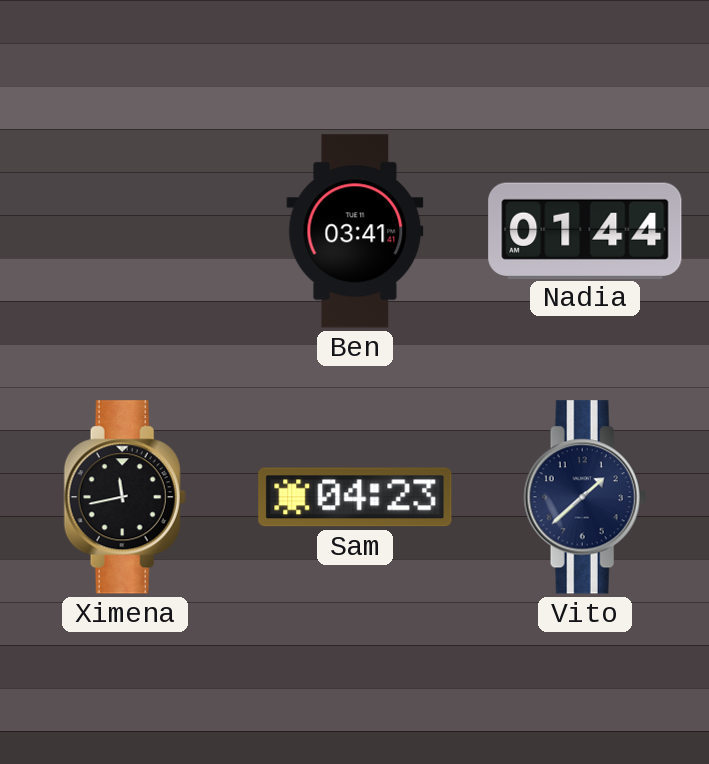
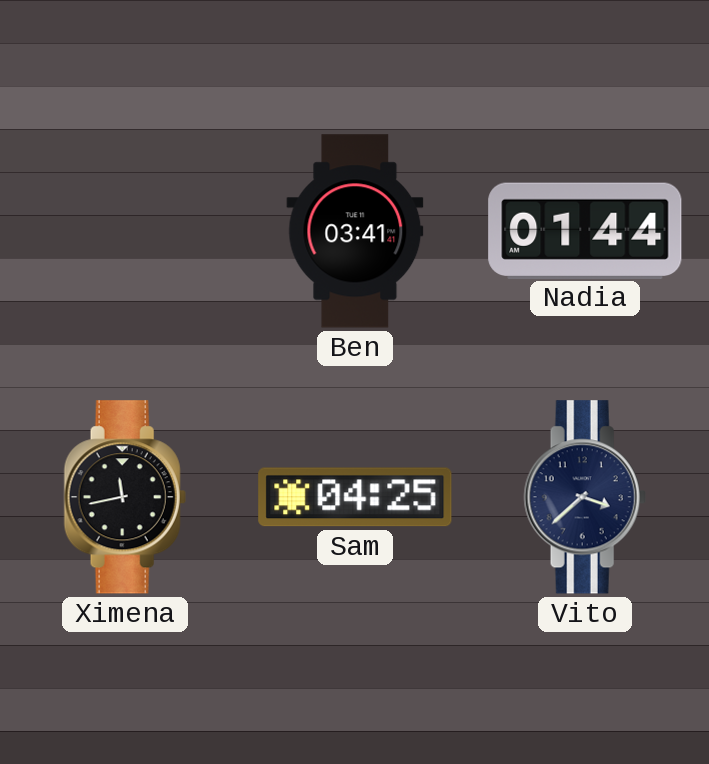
Sam: 04:23 -> 04:25
Vito: 1:38 -> 3:38
